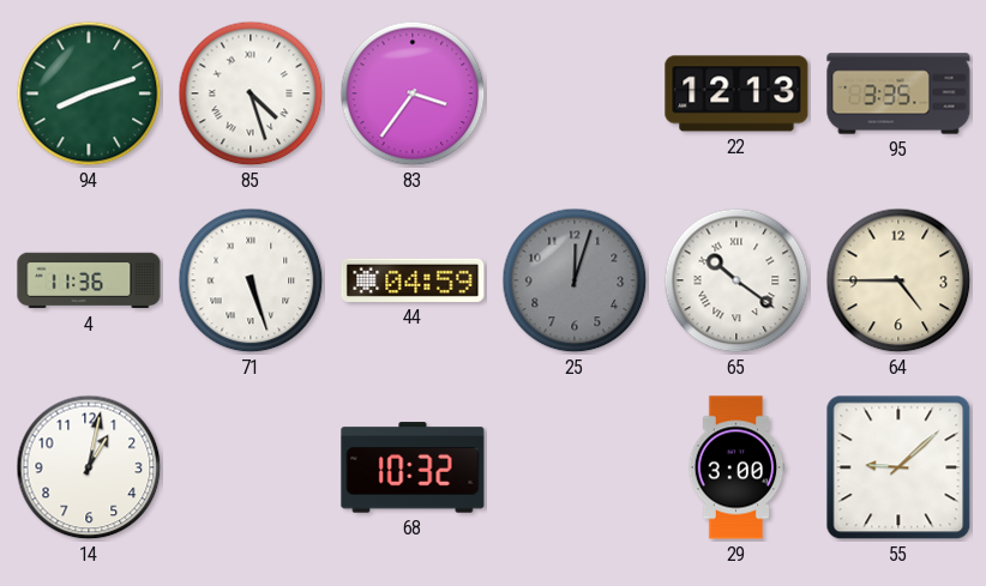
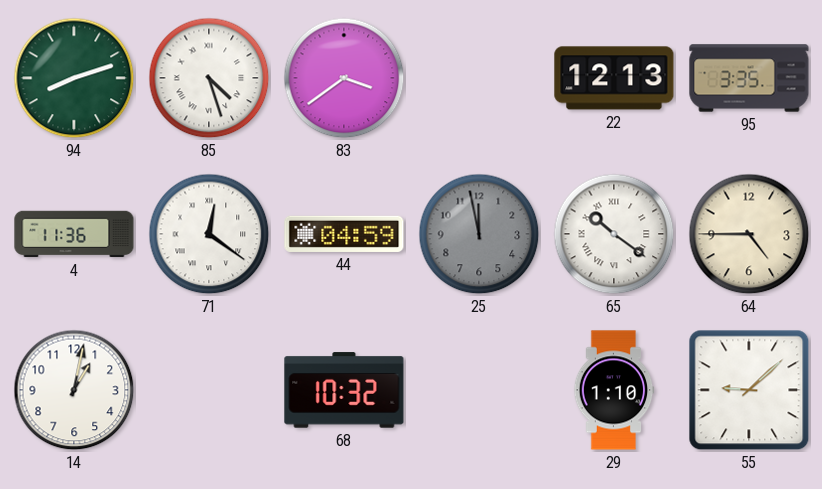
83: 3:36 -> 3:39
71: 5:27 -> 12:21
25: 12:03 -> 11:58
29: 3:00 -> 1:10
